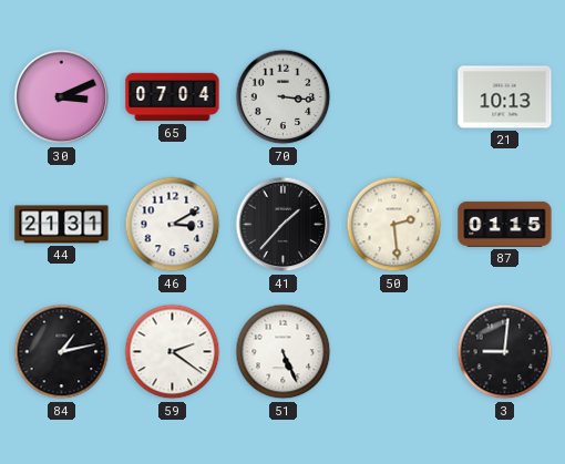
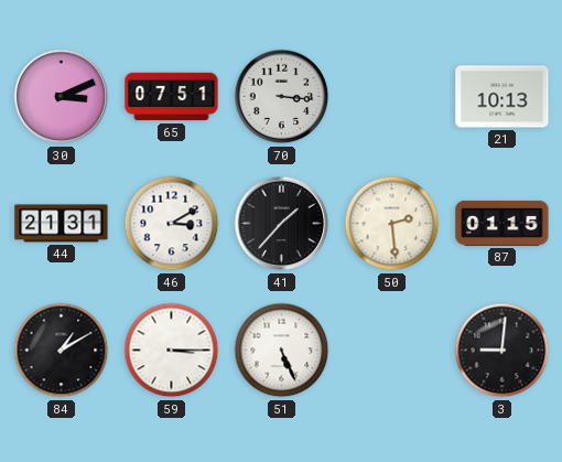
65: 07:04 -> 07:51
84: 1:13 -> 1:10
59: 2:21 -> 3:15
